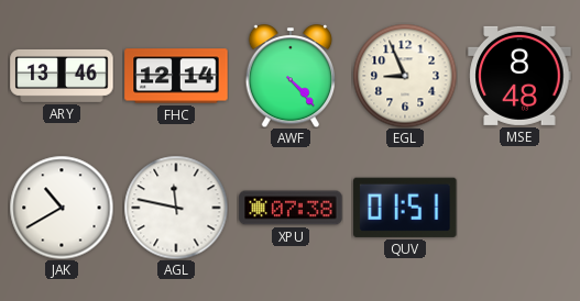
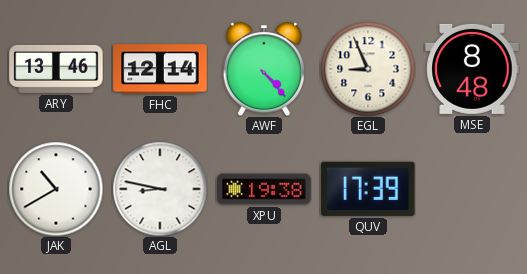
AGL: 11:47 -> 8:47
XPU: 07:38 -> 19:38
QUV: 01:51 -> 17:39
